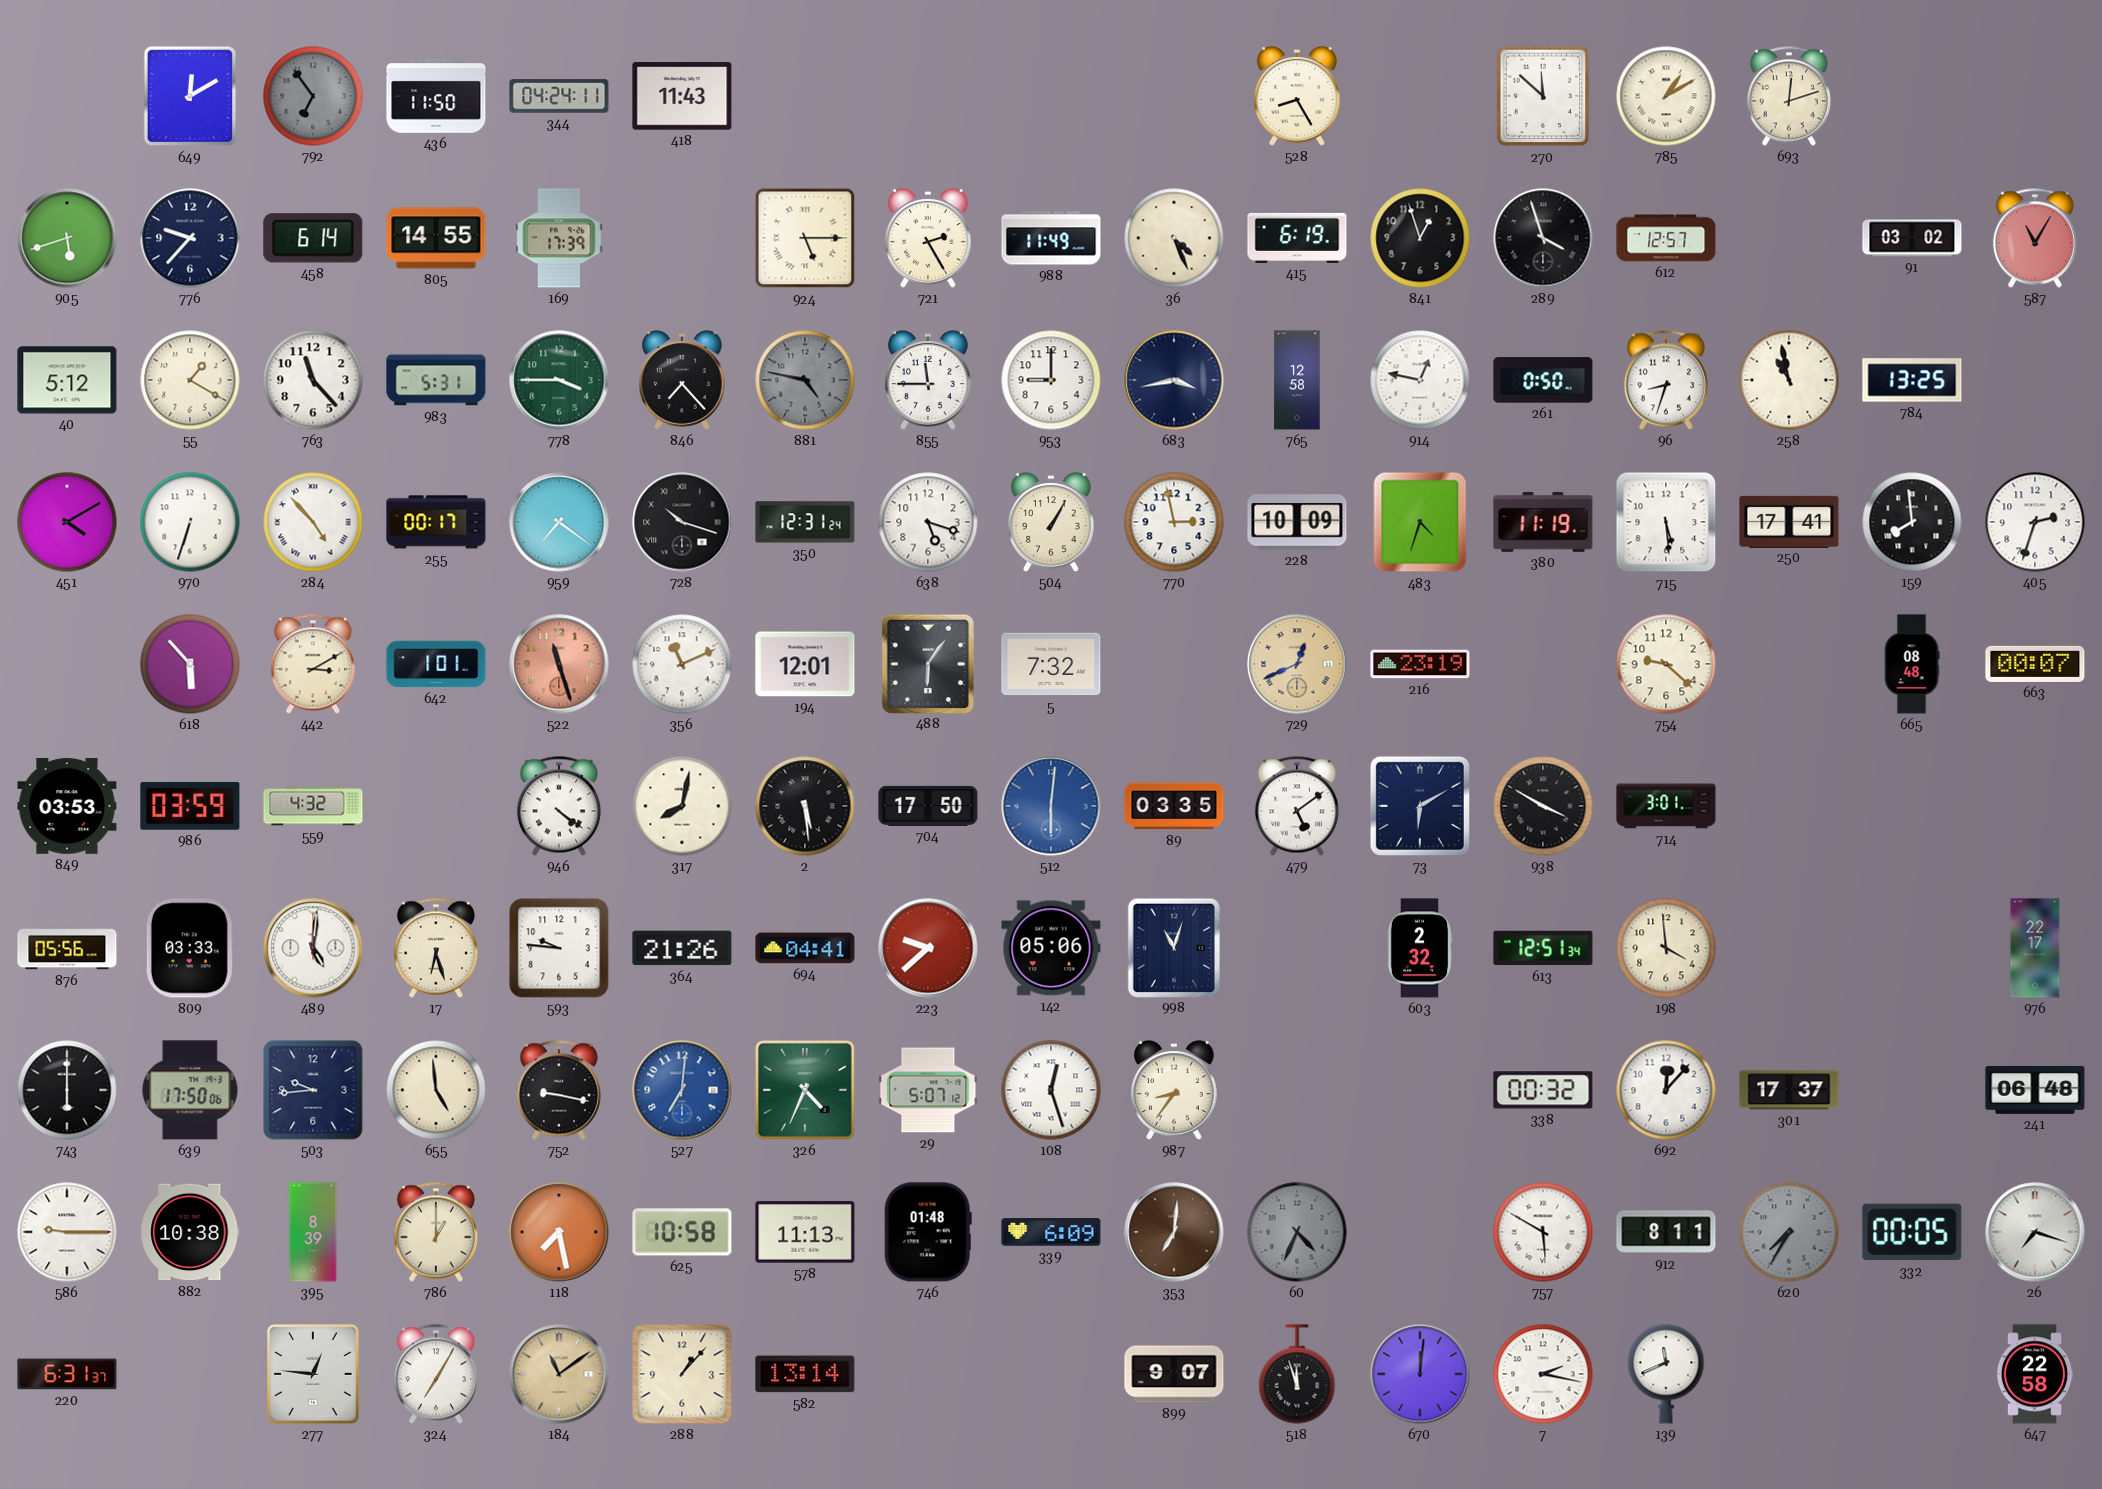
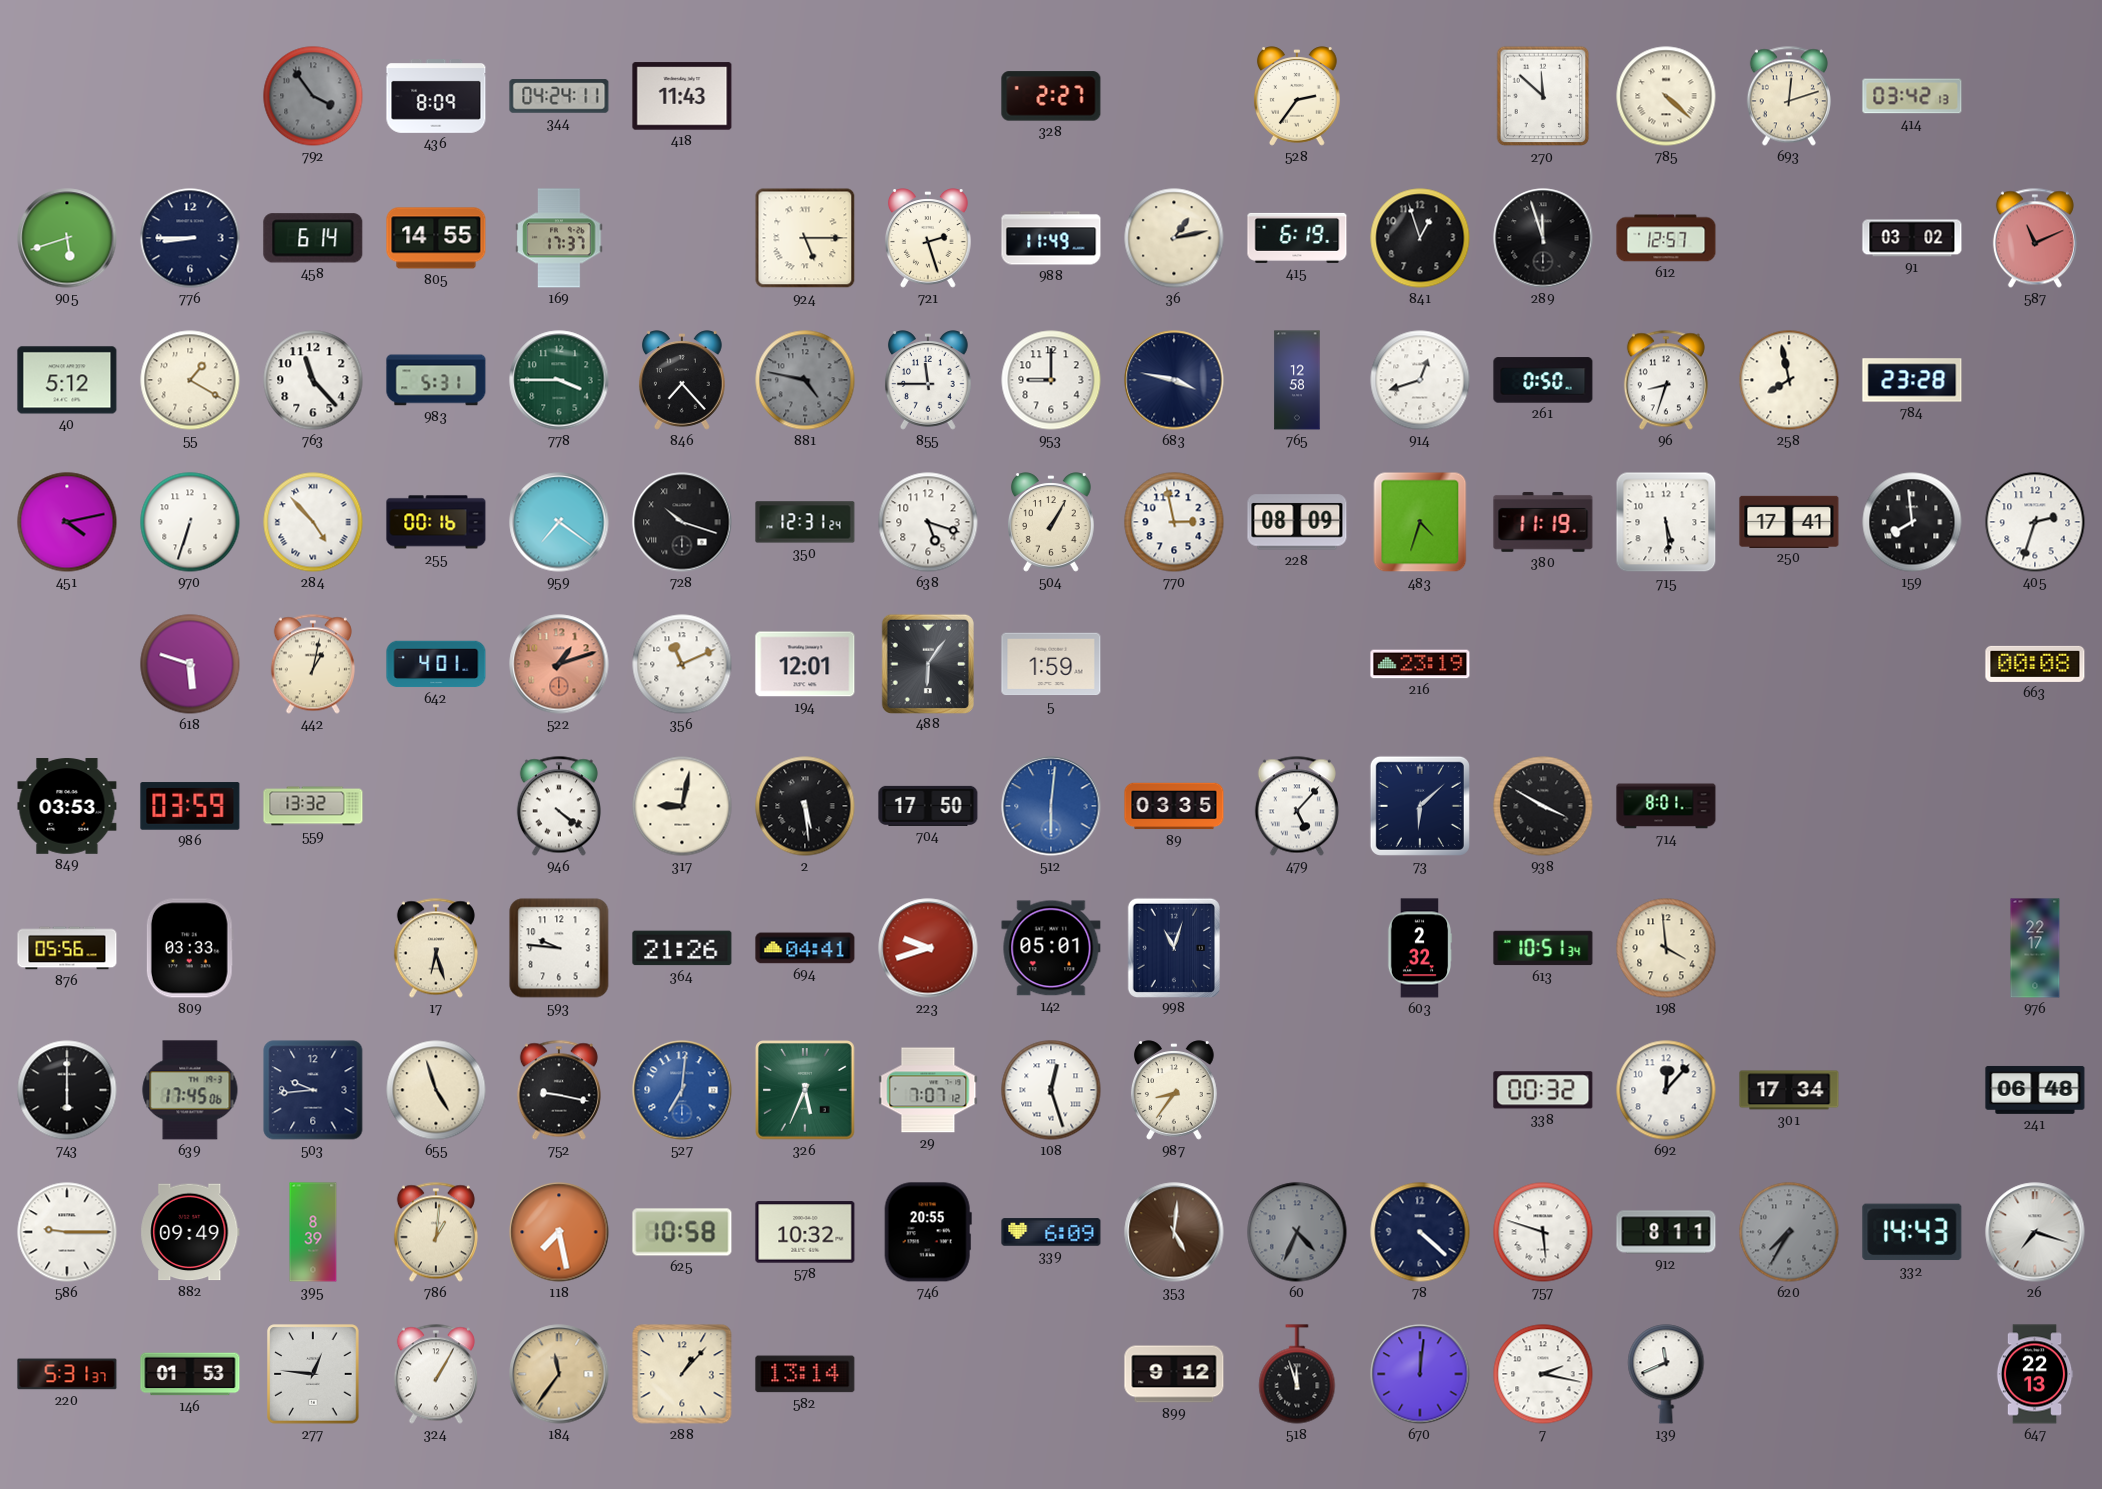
649: 12:10 -> none
792: 6:54 -> 3:54
436: 11:50 -> 8:09
328: none -> 2:27
528: 8:25 -> 2:36
785: 1:10 -> 4:22
414: none -> 03:42
776: 9:37 -> 8:45
169: 17:39 -> 17:37
721: 2:25 -> 2:27
36: 4:26 -> 1:13
289: 3:57 -> 11:57
587: 11:05 -> 11:11
683: 3:43 -> 3:47
914: 12:47 -> 12:42
258: 10:58 -> 7:58
784: 13:25 -> 23:28
451: 4:10 -> 4:13
255: 00:17 -> 00:16
228: 10:09 -> 08:09
618: 5:53 -> 5:48
442: 3:10 -> 1:02
642: 1:01 -> 4:01
522: 11:27 -> 1:12
5: 7:32 -> 1:59
729: 12:41 -> none
754: 9:22 -> none
665: 08:48 -> none
663: 00:07 -> 00:08
559: 4:32 -> 13:32
317: 8:02 -> 9:02
479: 5:09 -> 5:07
73: 6:10 -> 6:08
714: 3:01 -> 8:01
489: 5:01 -> none
223: 9:38 -> 9:42
142: 05:06 -> 05:01
613: 12:51 -> 10:51
639: 17:50 -> 17:45
655: 4:59 -> 4:57
326: 4:34 -> 5:34
29: 5:07 -> 7:07
301: 17:37 -> 17:34
882: 10:38 -> 09:49
786: 1:00 -> 1:01
578: 11:13 -> 10:32
746: 01:48 -> 20:55
353: 7:01 -> 5:01
78: none -> 4:22
757: 5:50 -> 5:48
332: 00:05 -> 14:43
220: 6:31 -> 5:31
146: none -> 01:53
324: 7:05 -> 1:05
184: 11:09 -> 11:36
899: 9:07 -> 9:12
647: 22:58 -> 22:13
